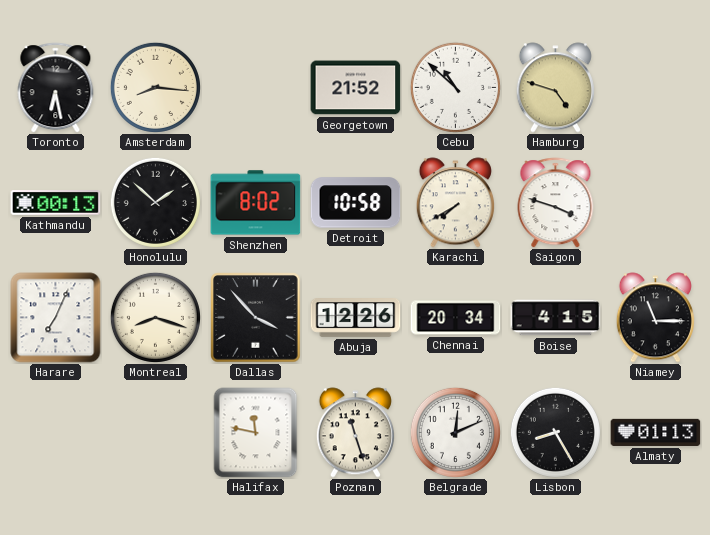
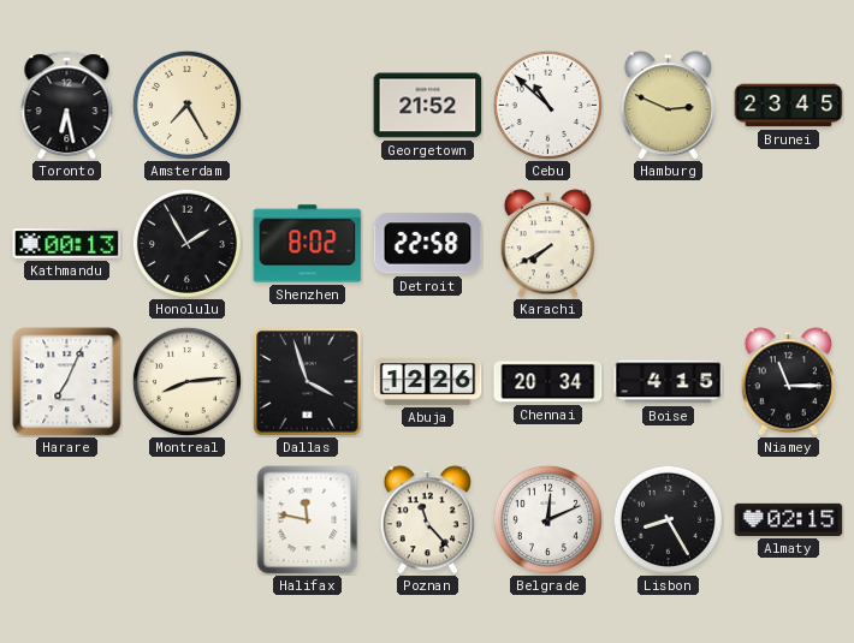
Amsterdam: 8:16 -> 7:25
Hamburg: 4:48 -> 2:49
Brunei: none -> 23:45
Honolulu: 1:52 -> 1:55
Detroit: 10:58 -> 22:58
Saigon: 3:48 -> none
Montreal: 8:18 -> 8:14
Dallas: 3:53 -> 3:57
Poznan: 11:27 -> 11:23
Almaty: 01:13 -> 02:15
